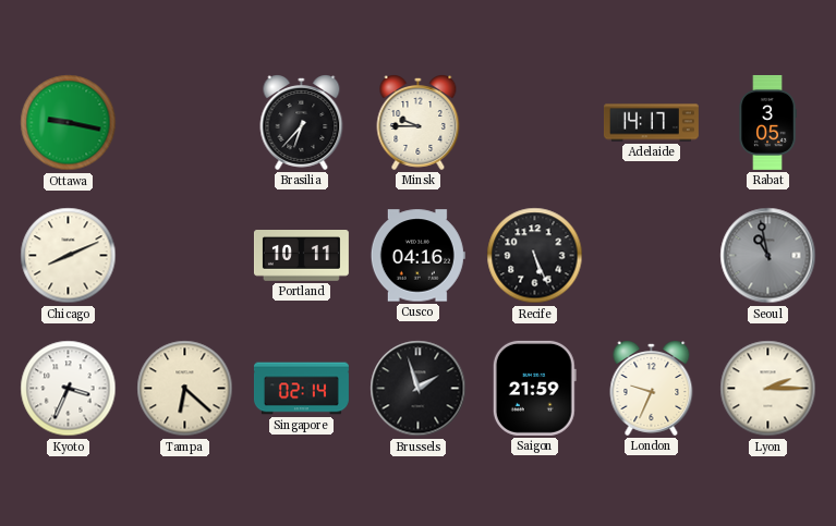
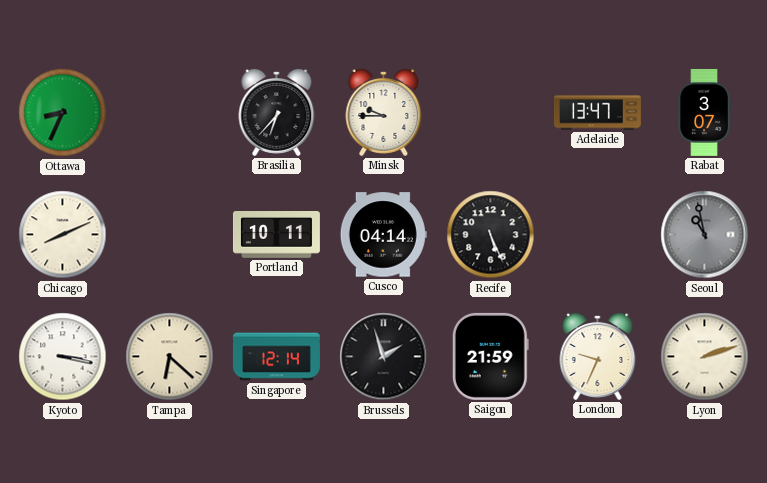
Ottawa: 9:17 -> 8:34
Adelaide: 14:17 -> 13:47
Rabat: 3:05 -> 3:07
Cusco: 04:16 -> 04:14
Kyoto: 3:34 -> 3:17
Singapore: 02:14 -> 12:14
Lyon: 2:15 -> 2:12
